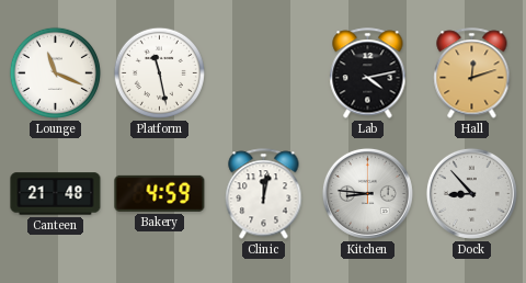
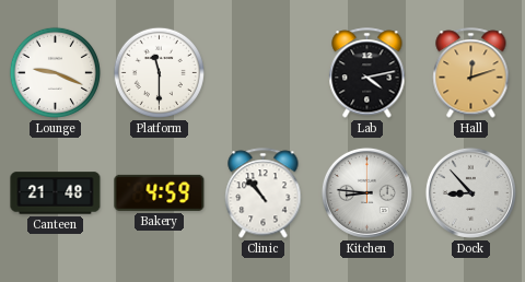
Lounge: 11:19 -> 9:19
Platform: 11:28 -> 11:30
Clinic: 12:02 -> 10:53
